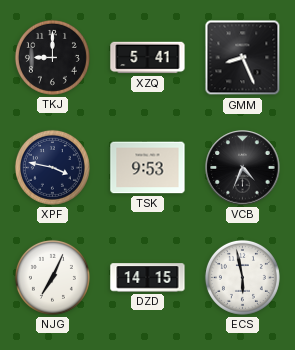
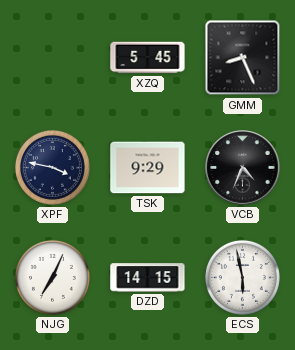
TKJ: 9:00 -> none
XZQ: 5:41 -> 5:45
TSK: 9:53 -> 9:29
